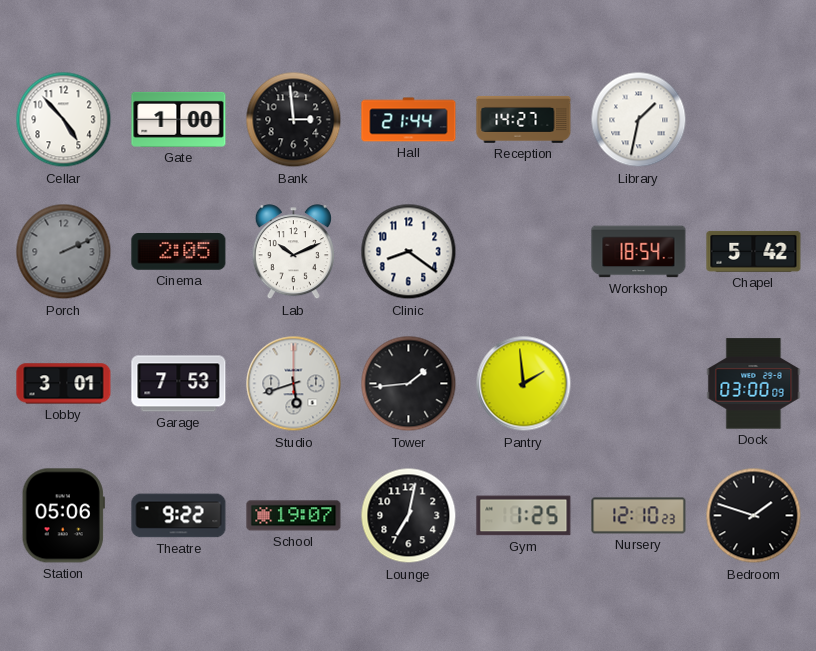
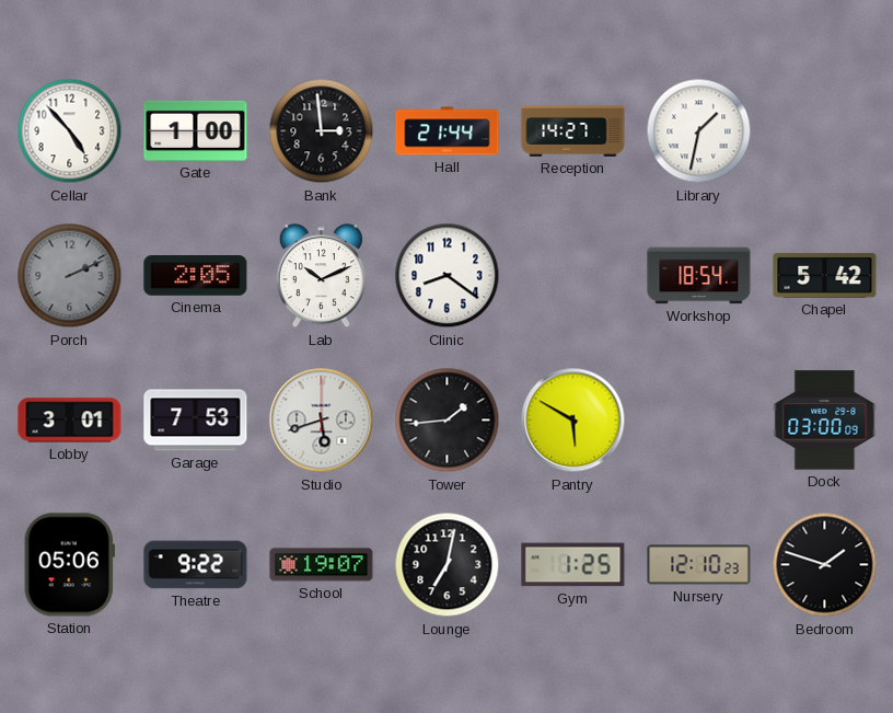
Pantry: 1:59 -> 5:50
